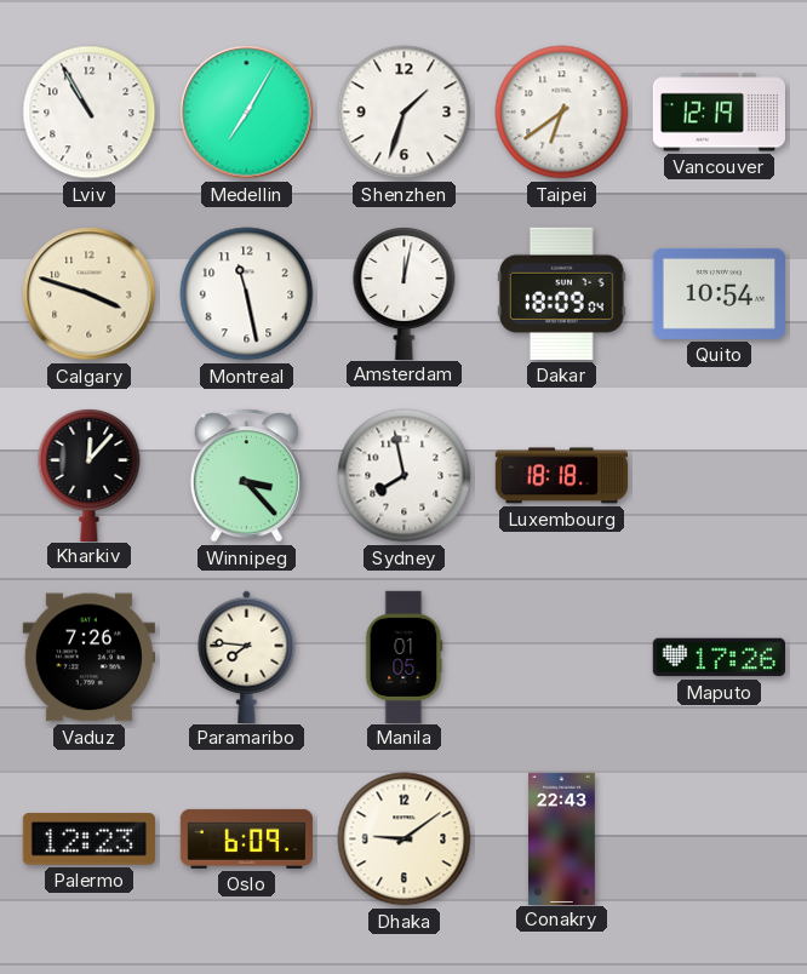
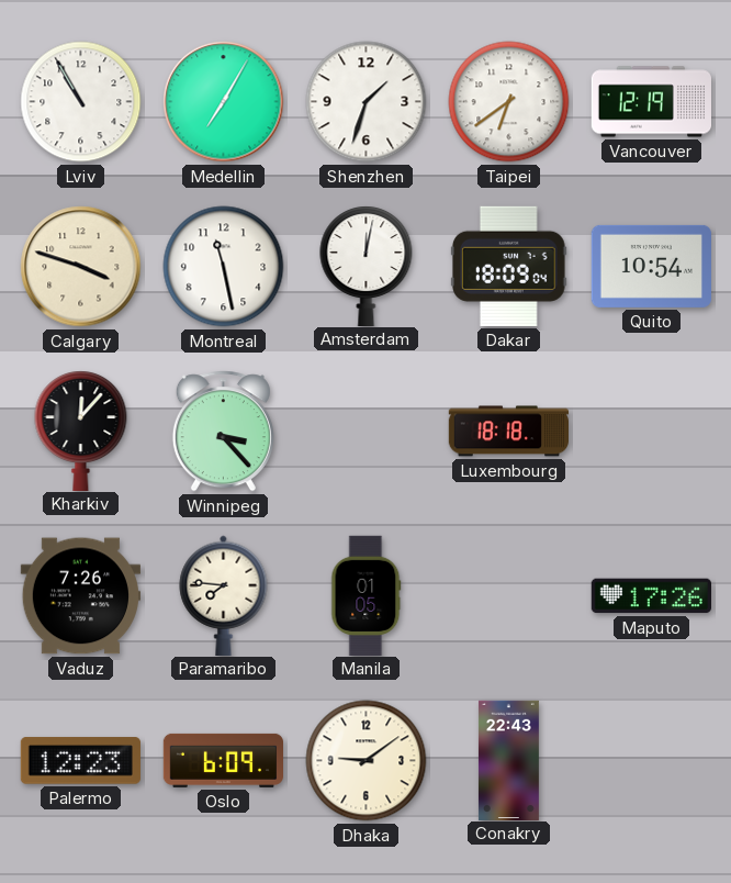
Sydney: 7:58 -> none
